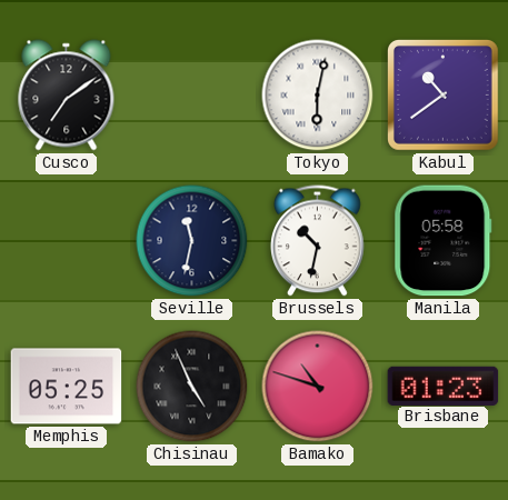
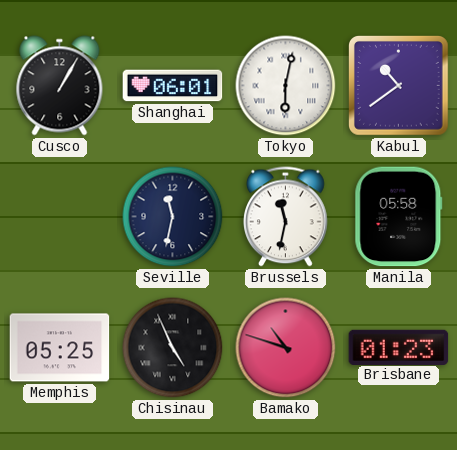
Cusco: 7:09 -> 1:05
Shanghai: none -> 06:01
Brussels: 10:32 -> 11:32
